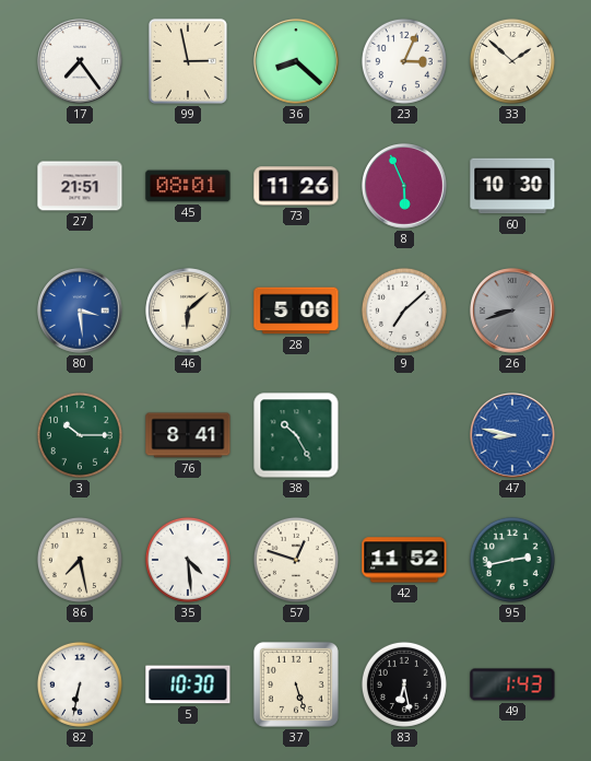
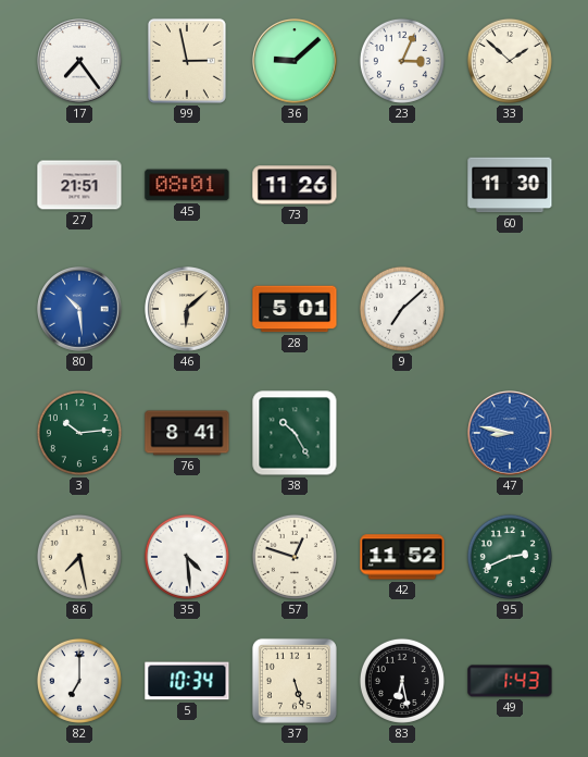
36: 8:22 -> 9:08
8: 5:56 -> none
60: 10:30 -> 11:30
80: 3:29 -> 10:29
28: 5:06 -> 5:01
26: 8:42 -> none
3: 10:15 -> 10:14
95: 2:43 -> 2:41
82: 6:32 -> 7:00
5: 10:30 -> 10:34
